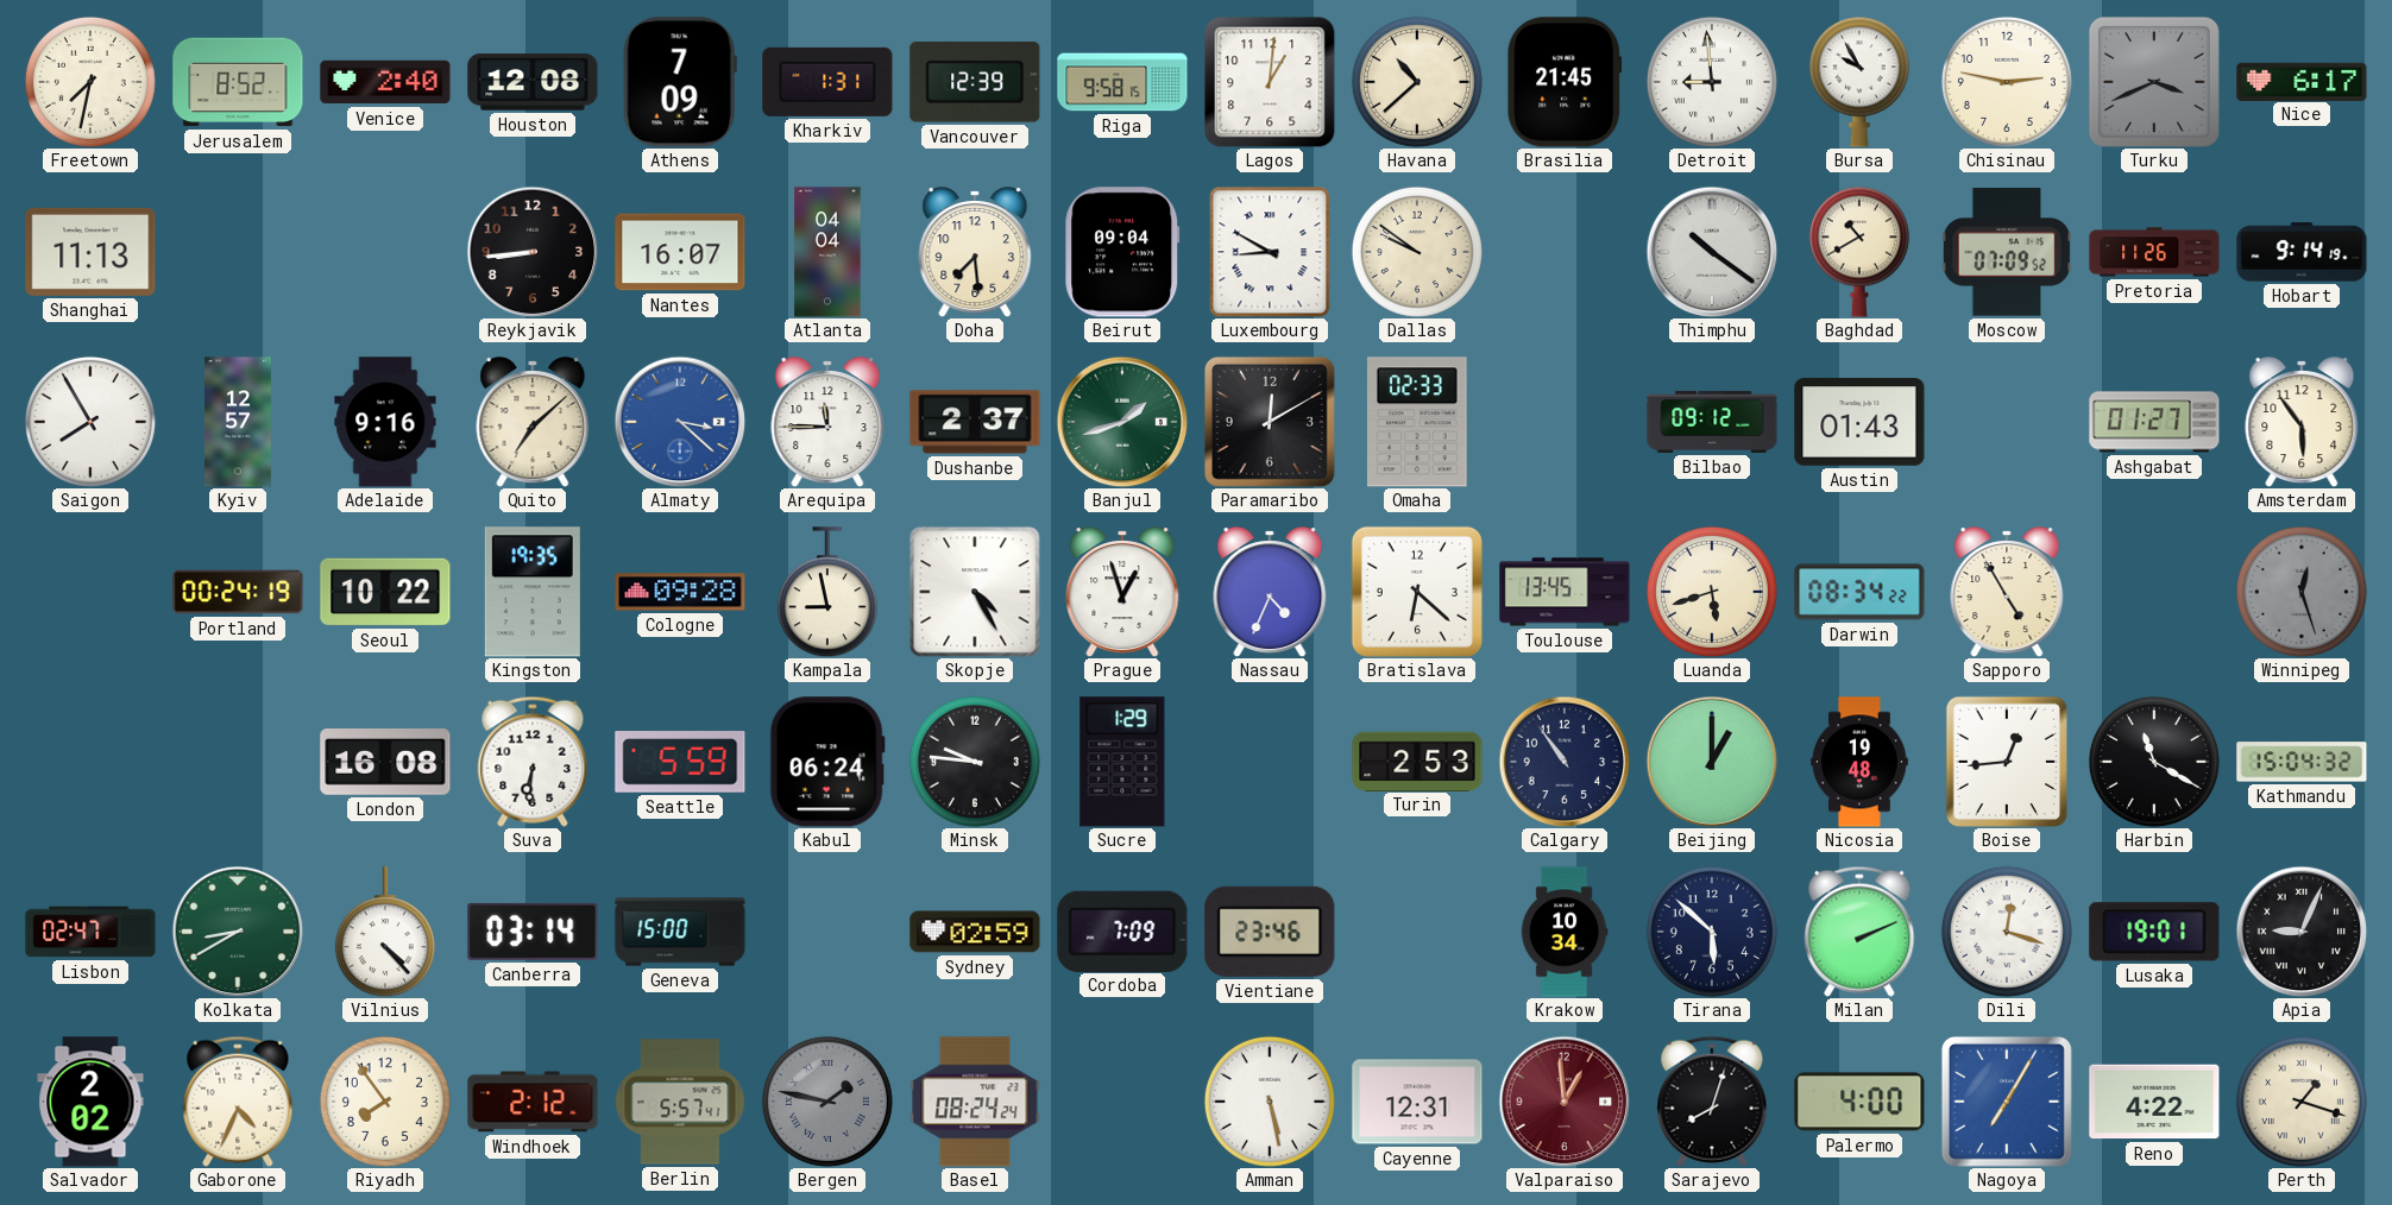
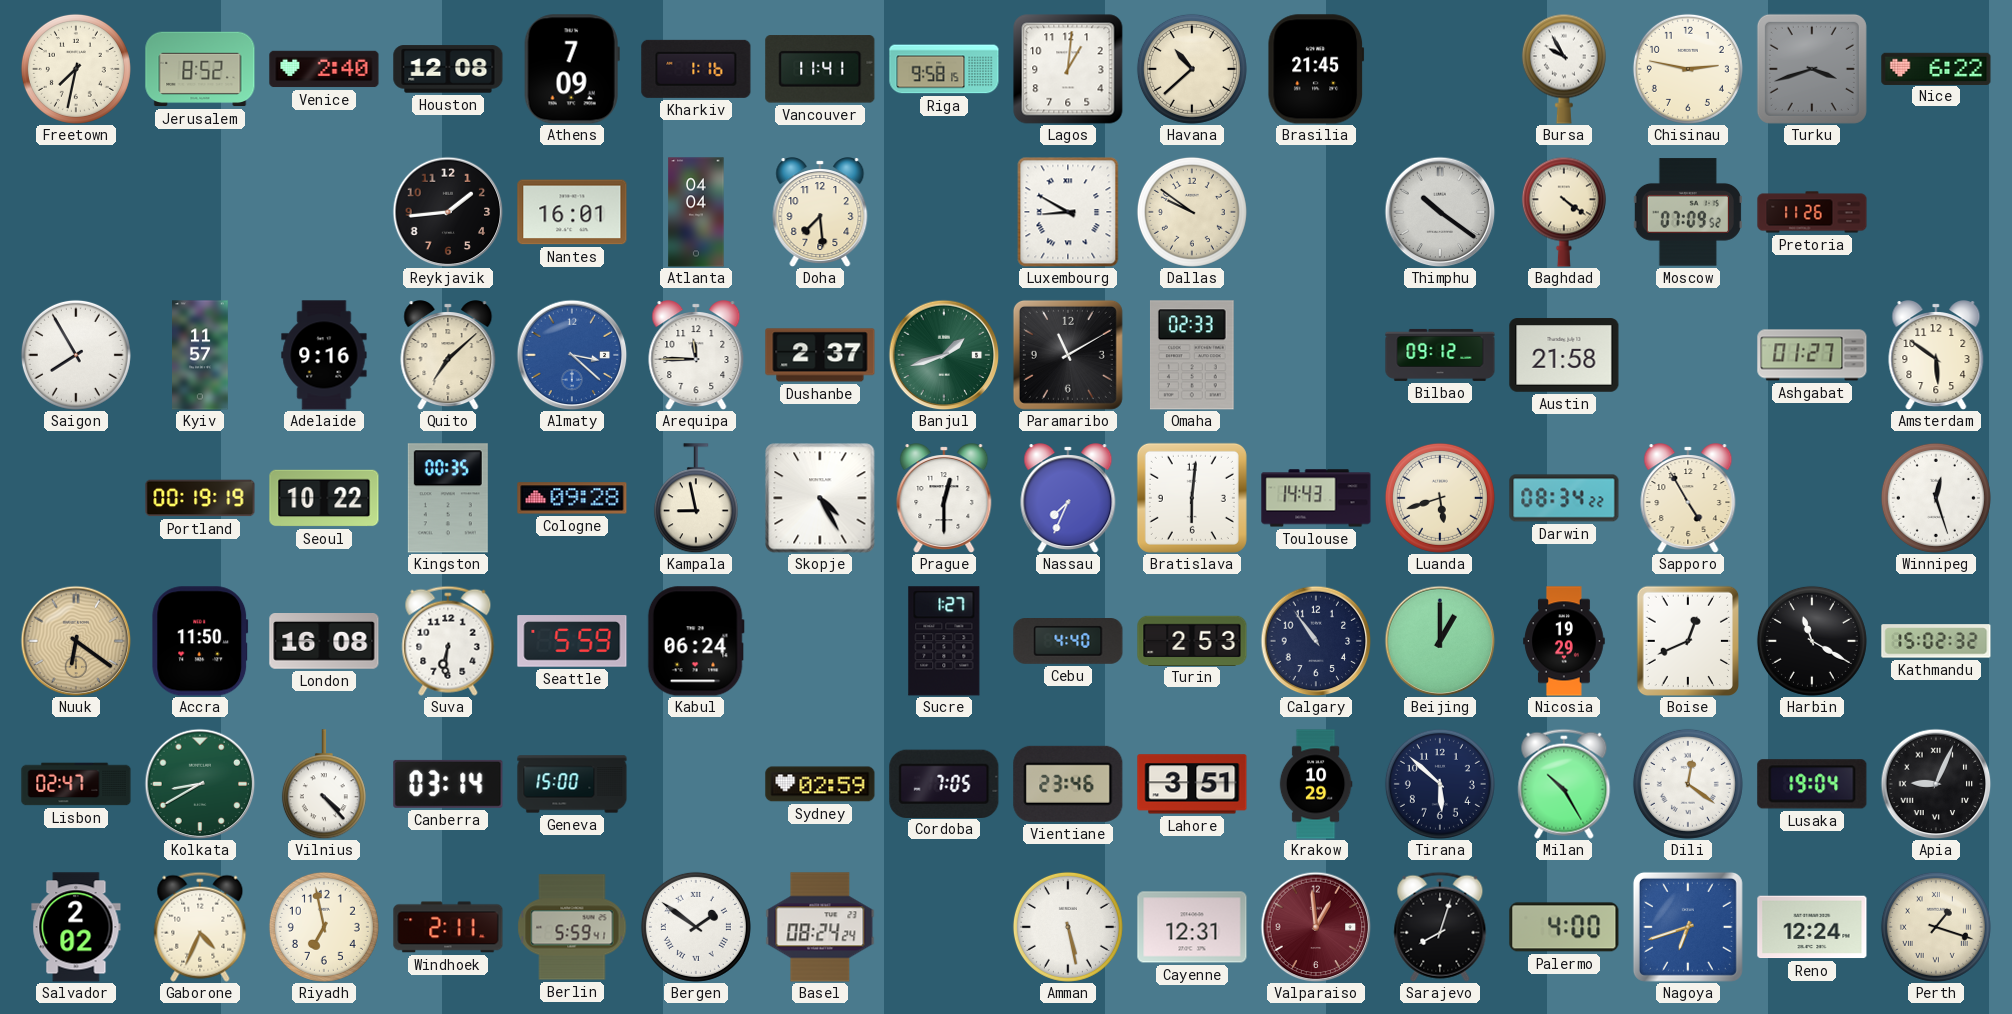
Kharkiv: 1:31 -> 1:16
Vancouver: 12:39 -> 11:41
Detroit: 8:59 -> none
Turku: 3:41 -> 3:42
Nice: 6:17 -> 6:22
Shanghai: 11:13 -> none
Reykjavik: 8:44 -> 1:44
Nantes: 16:07 -> 16:01
Beirut: 09:04 -> none
Baghdad: 10:40 -> 4:21
Hobart: 9:14 -> none
Kyiv: 12:57 -> 11:57
Paramaribo: 12:10 -> 11:10
Austin: 01:43 -> 21:58
Amsterdam: 5:54 -> 5:51
Portland: 00:24 -> 00:19
Kingston: 19:35 -> 00:35
Prague: 12:57 -> 12:30
Nassau: 4:34 -> 7:34
Bratislava: 6:22 -> 6:01
Toulouse: 13:45 -> 14:43
Winnipeg dial: grey -> white
Nuuk: none -> 6:21
Accra: none -> 11:50
Minsk: 9:46 -> none
Sucre: 1:29 -> 1:27
Cebu: none -> 4:40
Nicosia: 19:48 -> 19:29
Boise: 12:44 -> 12:41
Kathmandu: 15:04 -> 15:02
Cordoba: 7:09 -> 7:05
Lahore: none -> 3:51
Krakow: 10:34 -> 10:29
Milan: 2:11 -> 10:25
Dili: 12:18 -> 12:21
Lusaka: 19:01 -> 19:04
Riyadh: 7:54 -> 6:58
Windhoek: 2:12 -> 2:11
Berlin: 5:57 -> 5:59
Bergen: 1:47 -> 1:51
Bergen dial: grey -> white
Nagoya: 7:05 -> 6:42
Reno: 4:22 -> 12:24
